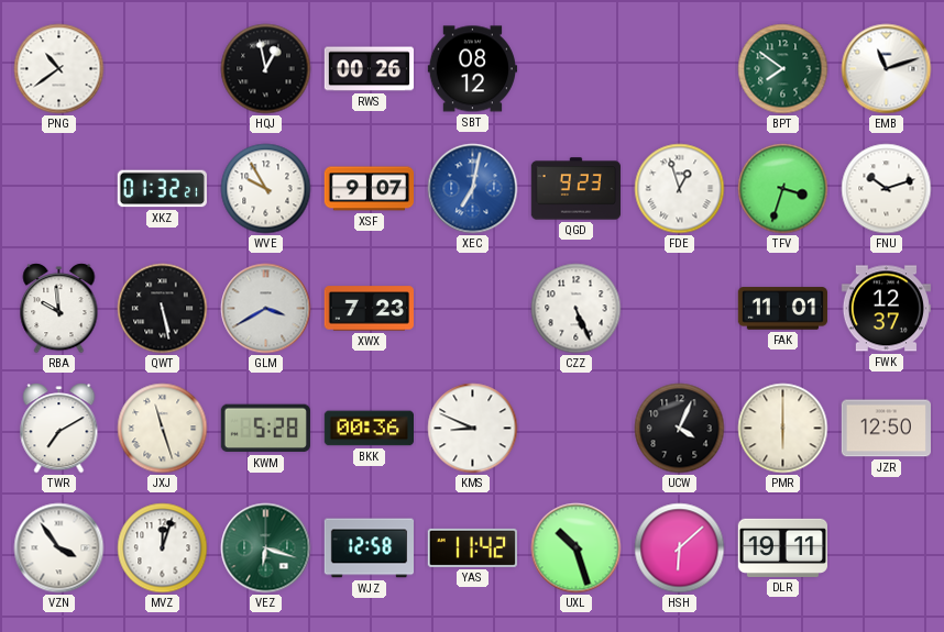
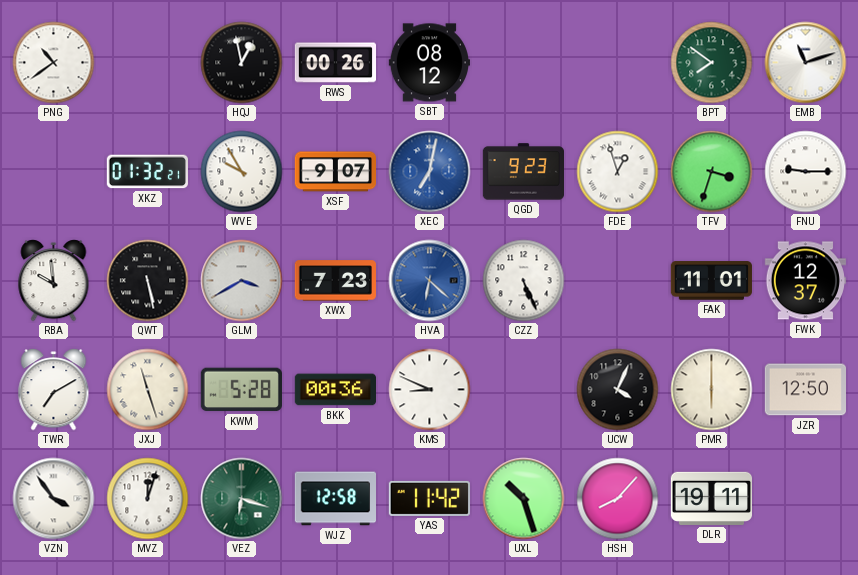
FNU: 10:12 -> 9:15
HVA: none -> 6:22
HSH: 6:08 -> 8:07
